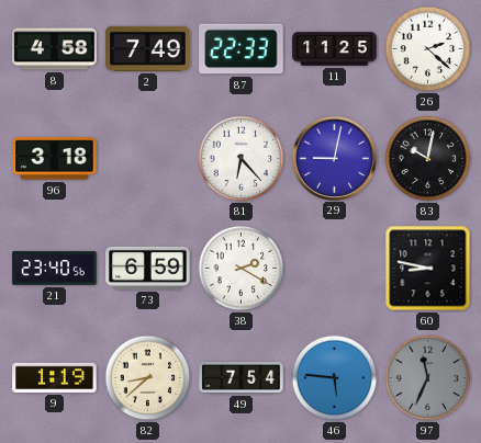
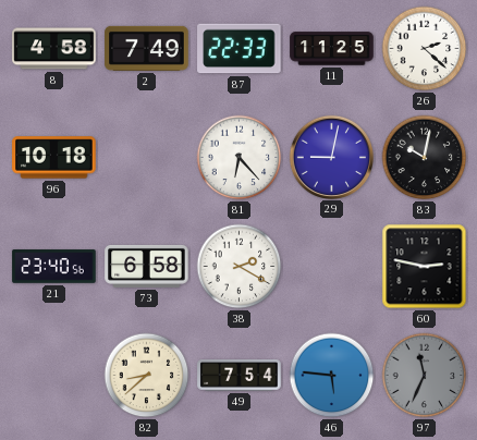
96: 3:18 -> 10:18
73: 6:59 -> 6:58
60: 8:47 -> 2:47
9: 1:19 -> none
